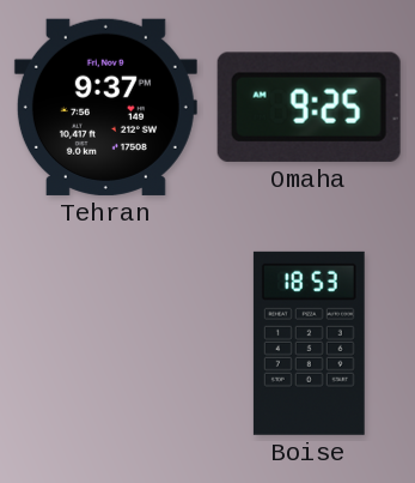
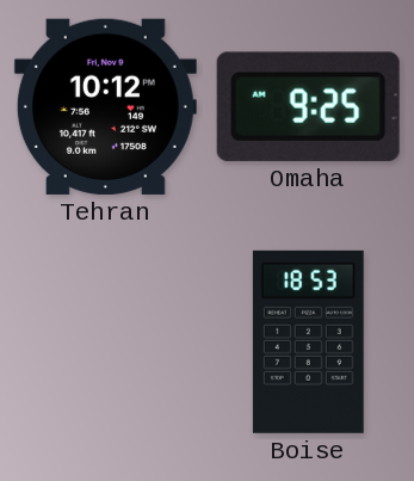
Tehran: 9:37 -> 10:12
